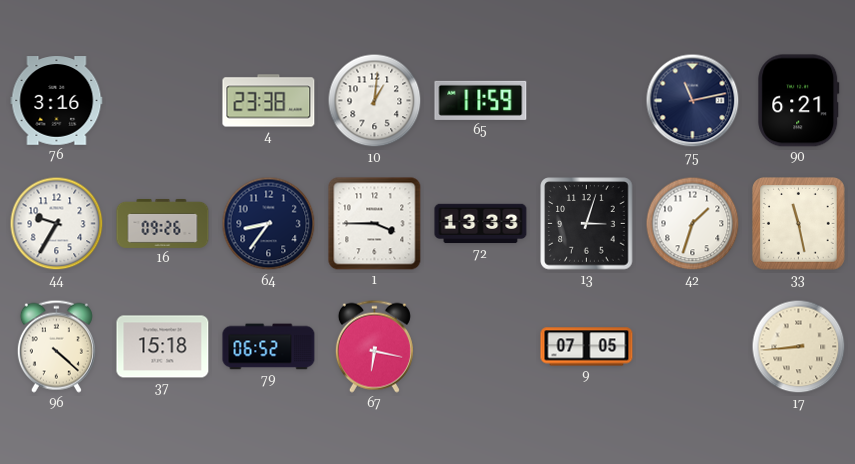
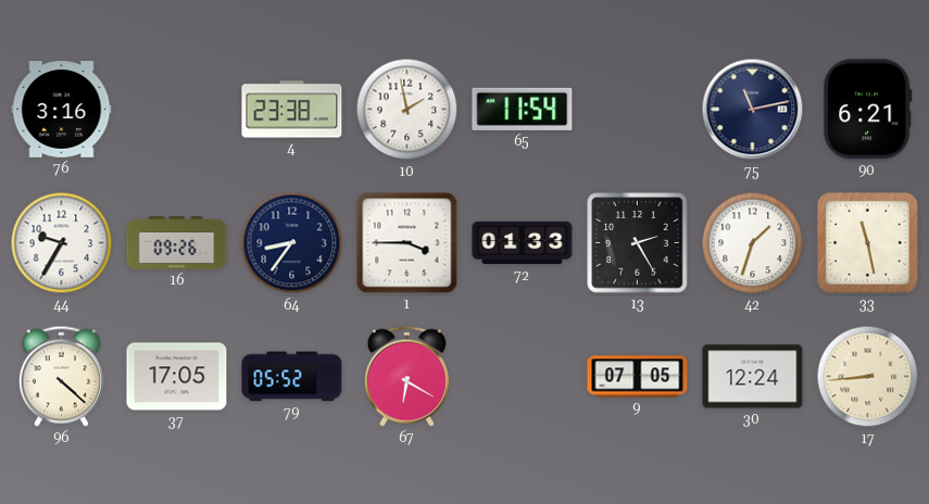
10: 1:01 -> 1:58
65: 11:59 -> 11:54
72: 13:33 -> 01:33
13: 3:03 -> 2:25
37: 15:18 -> 17:05
79: 06:52 -> 05:52
67: 6:17 -> 6:20
30: none -> 12:24
